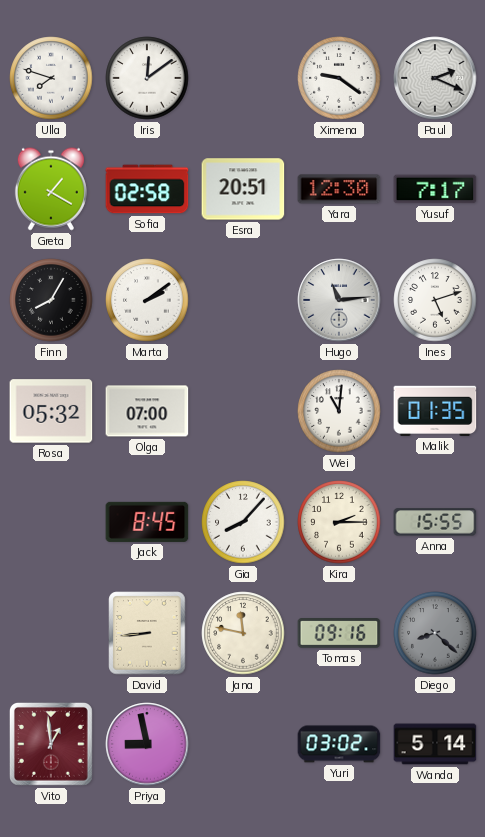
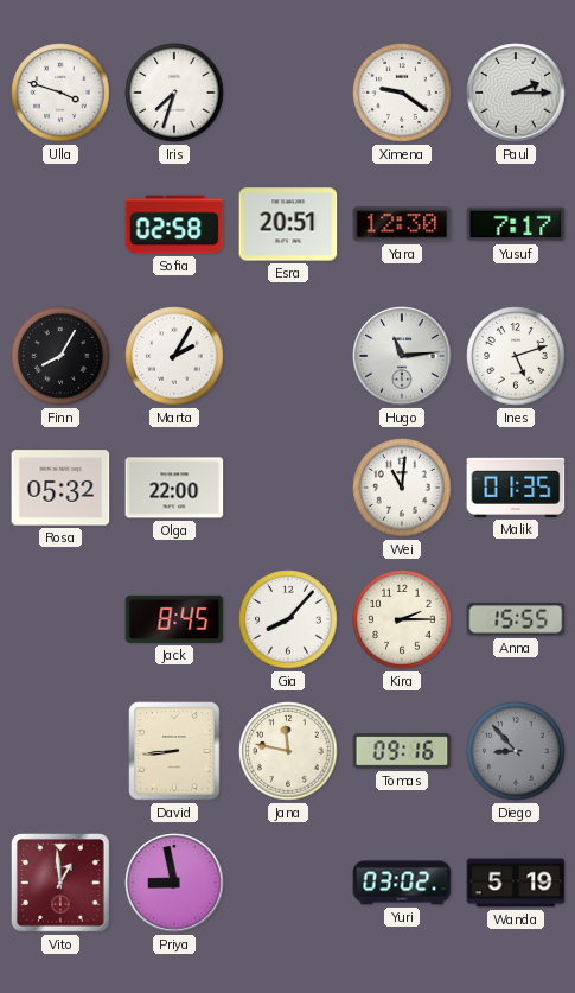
Ulla: 7:48 -> 3:48
Iris: 12:09 -> 7:33
Paul: 2:19 -> 2:15
Greta: 1:20 -> none
Marta: 2:09 -> 2:05
Olga: 07:00 -> 22:00
Diego: 8:22 -> 8:53
Wanda: 5:14 -> 5:19
